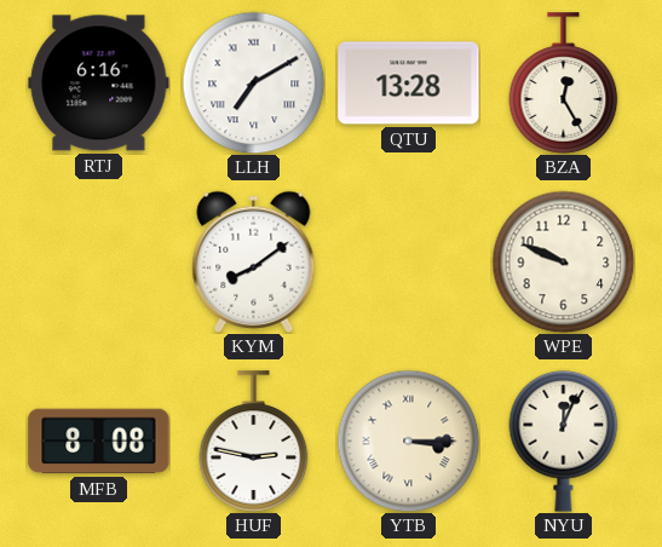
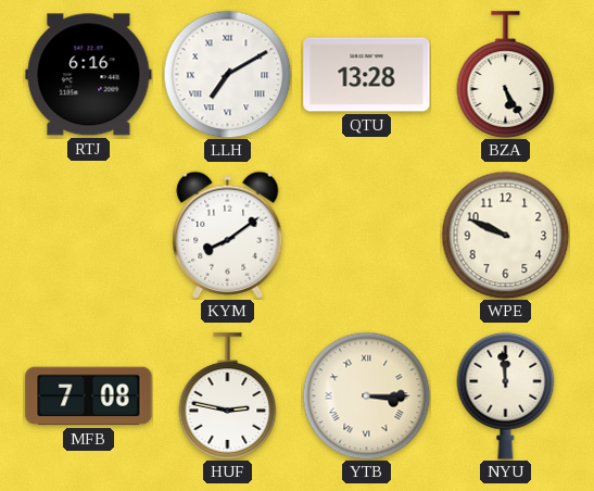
BZA: 12:25 -> 5:25
MFB: 8:08 -> 7:08
NYU: 12:04 -> 11:59
